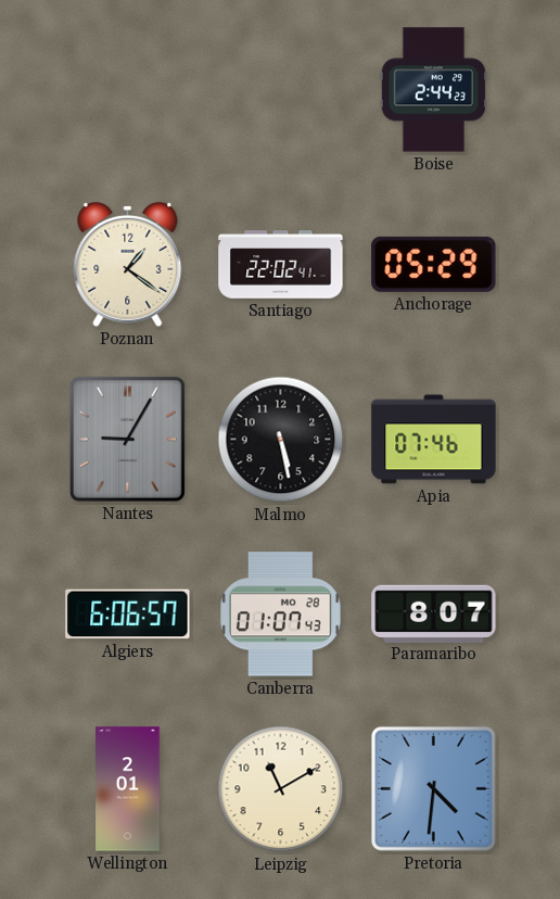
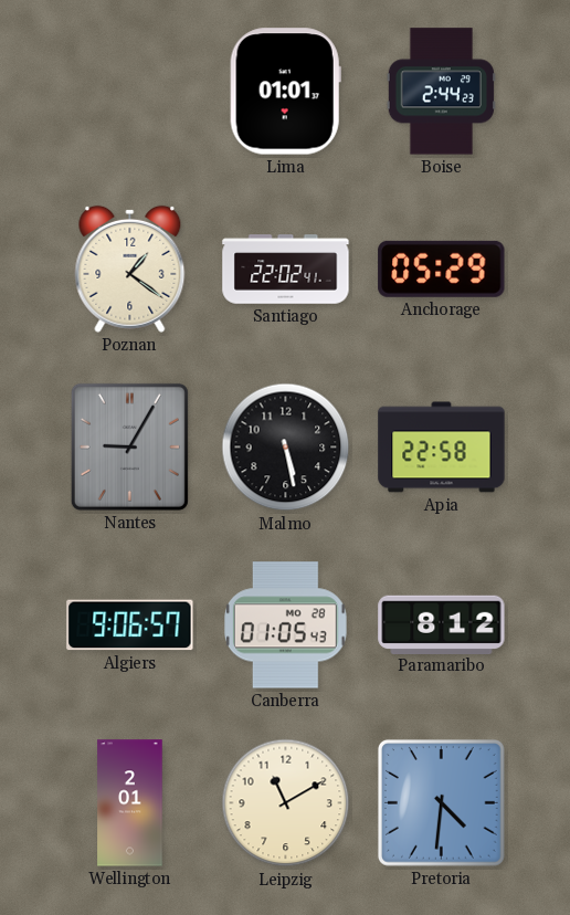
Lima: none -> 01:01
Apia: 07:46 -> 22:58
Algiers: 6:06 -> 9:06
Canberra: 01:07 -> 01:05
Paramaribo: 8:07 -> 8:12
